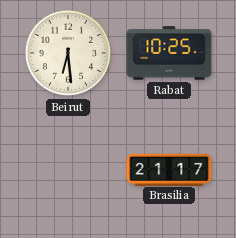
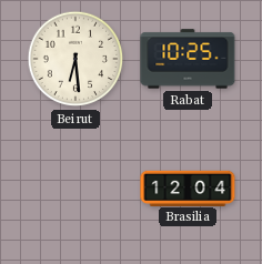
Brasilia: 21:17 -> 12:04
